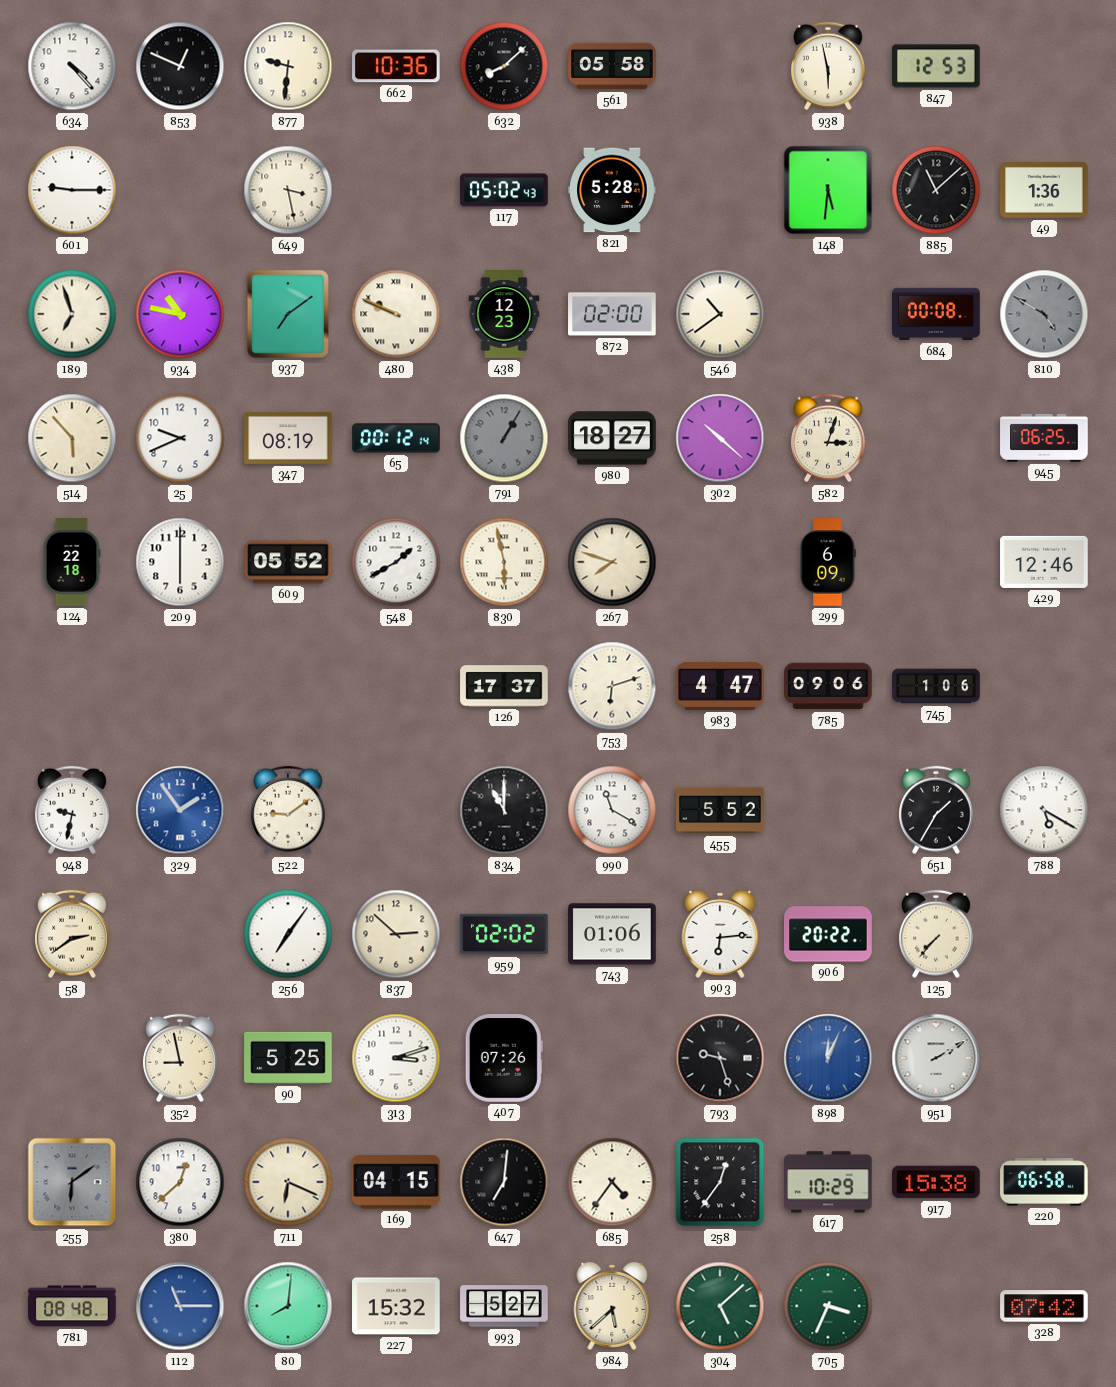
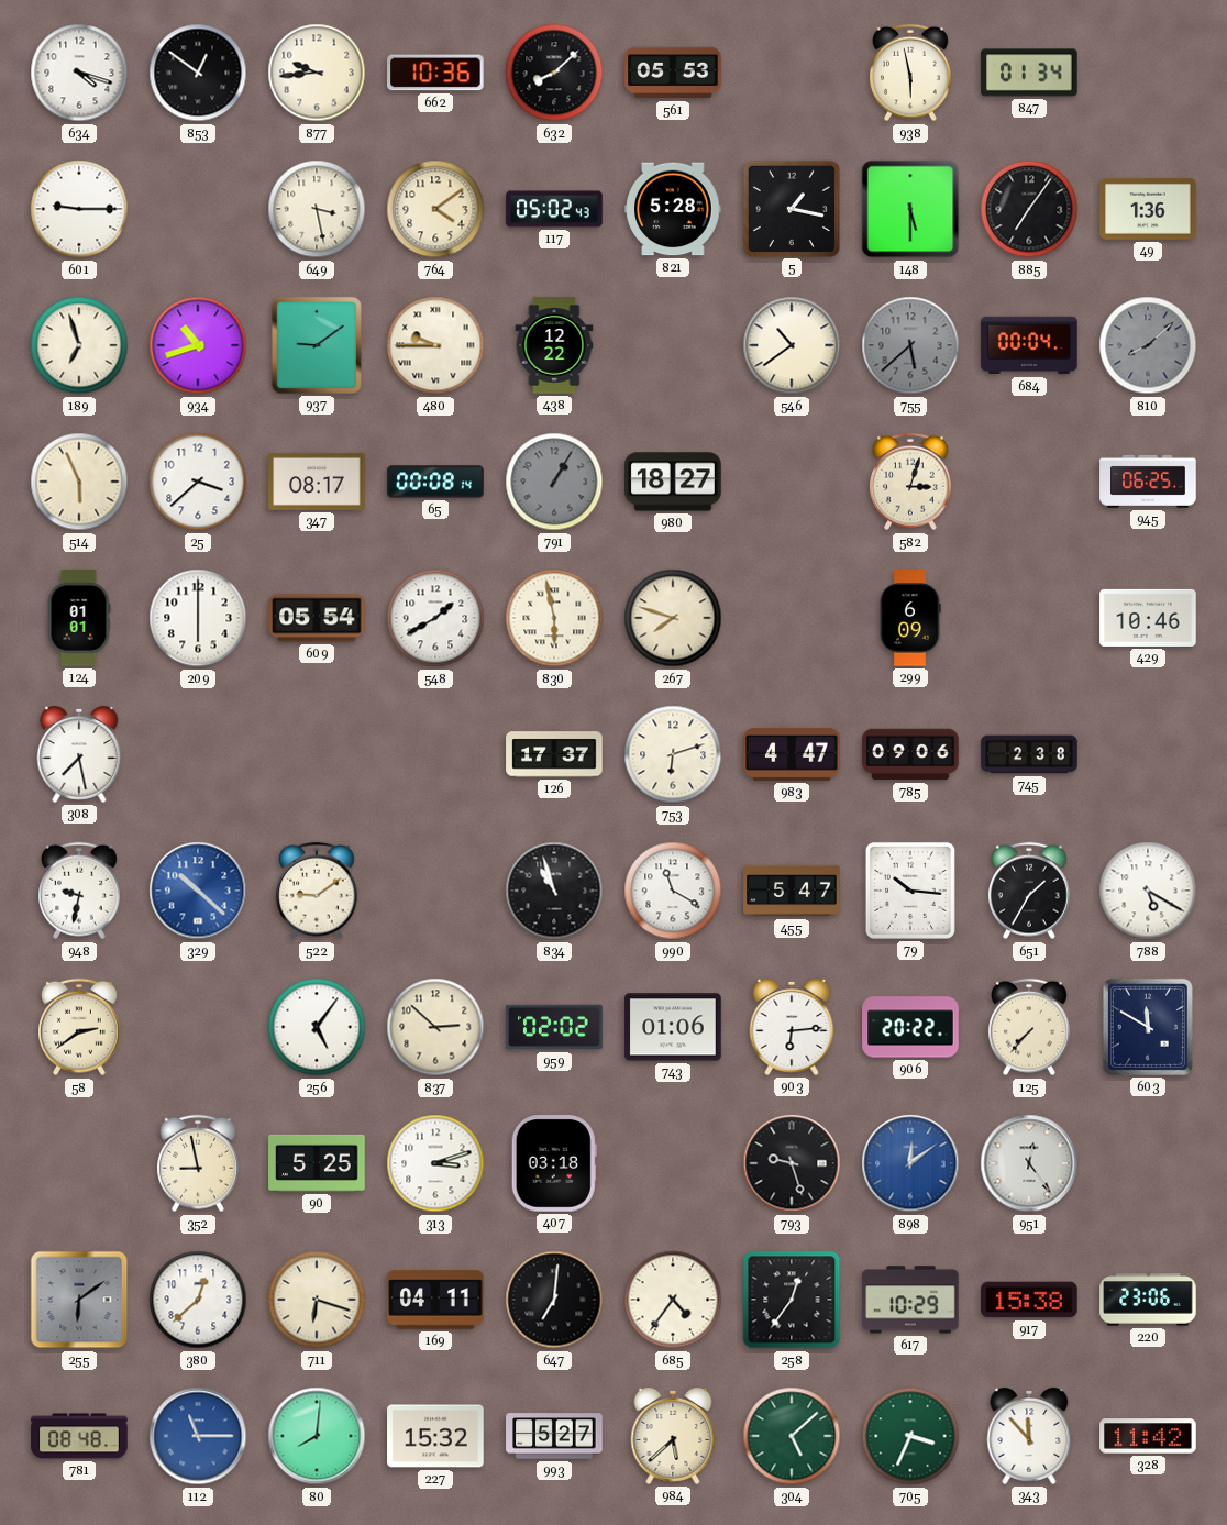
634: 4:23 -> 4:18
853: 12:49 -> 12:51
877: 9:31 -> 9:44
561: 05:58 -> 05:53
847: 12:53 -> 01:34
764: none -> 4:09
5: none -> 1:17
148: 5:31 -> 5:30
885: 11:08 -> 7:06
934: 10:47 -> 10:42
937: 7:09 -> 9:09
480: 9:49 -> 9:45
438: 12:23 -> 12:22
872: 02:00 -> none
755: none -> 5:38
684: 00:08 -> 00:04
810: 4:50 -> 8:08
514: 5:53 -> 5:56
25: 9:41 -> 3:38
347: 08:19 -> 08:17
65: 00:12 -> 00:08
302: 10:22 -> none
124: 22:18 -> 01:01
609: 05:52 -> 05:54
429: 12:46 -> 10:46
308: none -> 7:28
745: 1:06 -> 2:38
329: 1:54 -> 10:22
834: 11:00 -> 10:57
455: 5:52 -> 5:47
79: none -> 10:16
256: 7:06 -> 5:06
603: none -> 11:50
407: 07:26 -> 03:18
898: 12:04 -> 12:09
951: 2:10 -> 12:24
711: 6:19 -> 6:18
169: 04:15 -> 04:11
220: 06:58 -> 23:06
343: none -> 11:53
328: 07:42 -> 11:42
